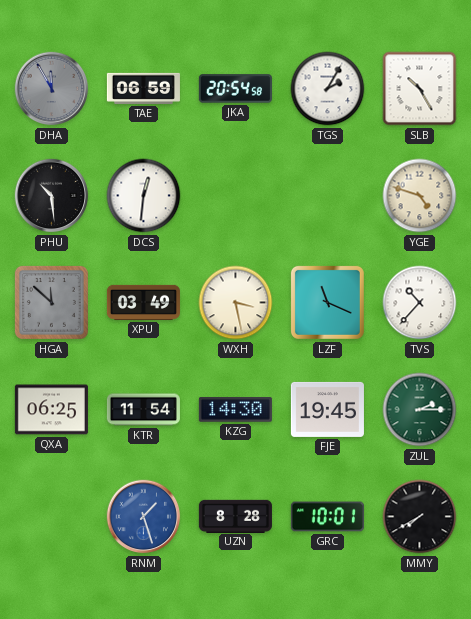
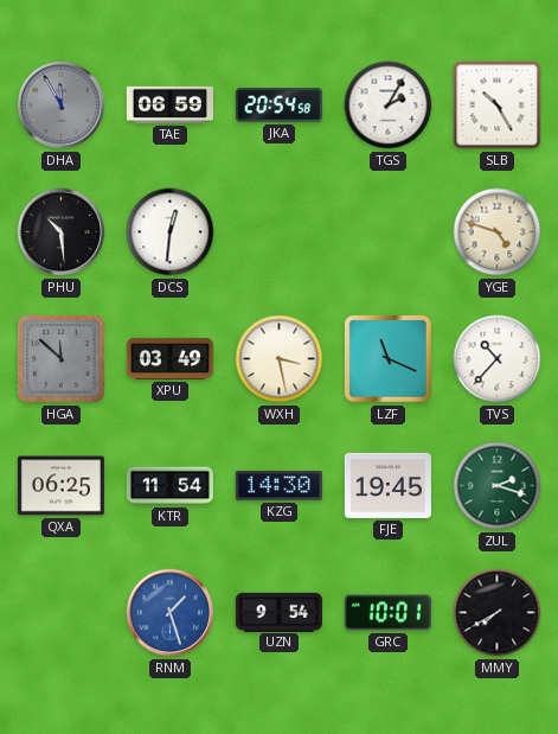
ZUL: 2:15 -> 2:18
UZN: 8:28 -> 9:54
